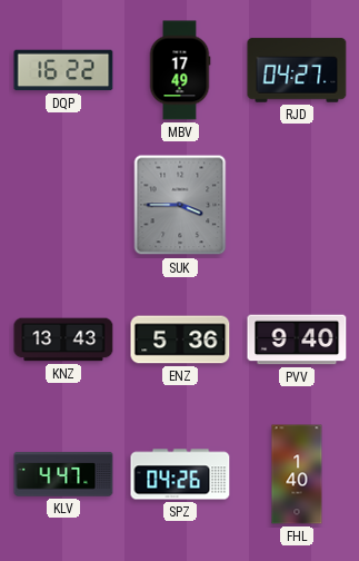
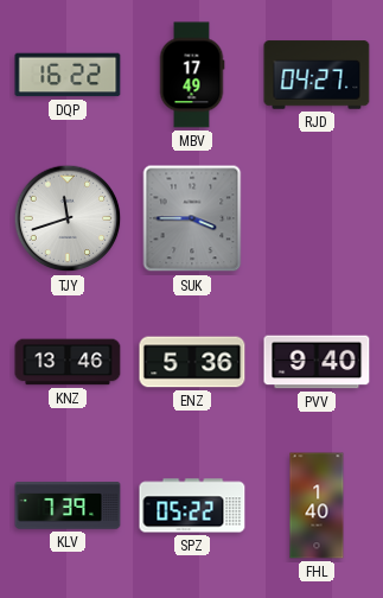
TJY: none -> 11:42
KNZ: 13:43 -> 13:46
KLV: 4:47 -> 7:39
SPZ: 04:26 -> 05:22
